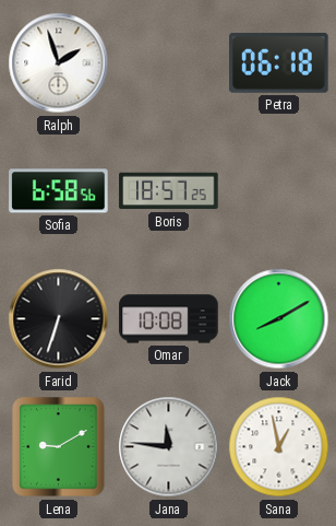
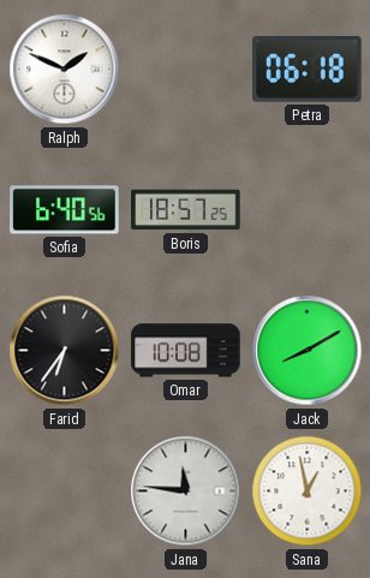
Ralph: 1:57 -> 1:49
Sofia: 6:58 -> 6:40
Farid: 6:33 -> 6:36
Lena: 9:10 -> none
